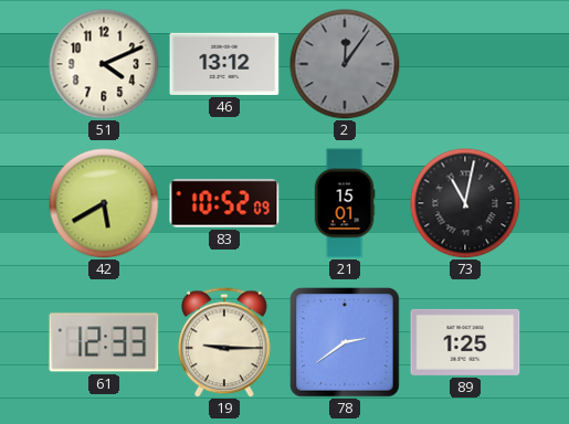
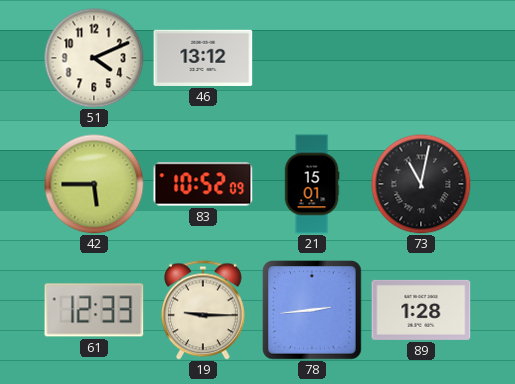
2: 12:06 -> none
42: 5:40 -> 5:45
78: 2:39 -> 2:44
89: 1:25 -> 1:28
